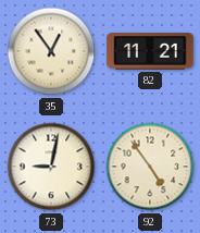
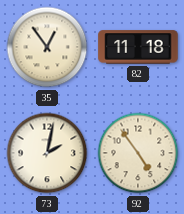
82: 11:21 -> 11:18
73: 9:02 -> 2:02
